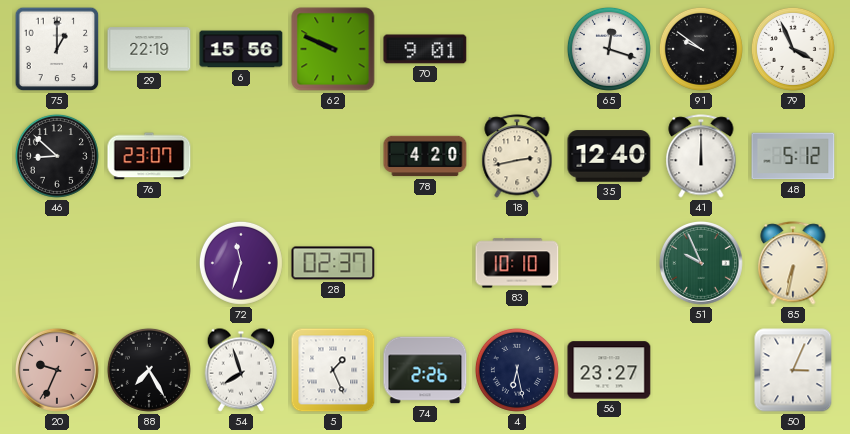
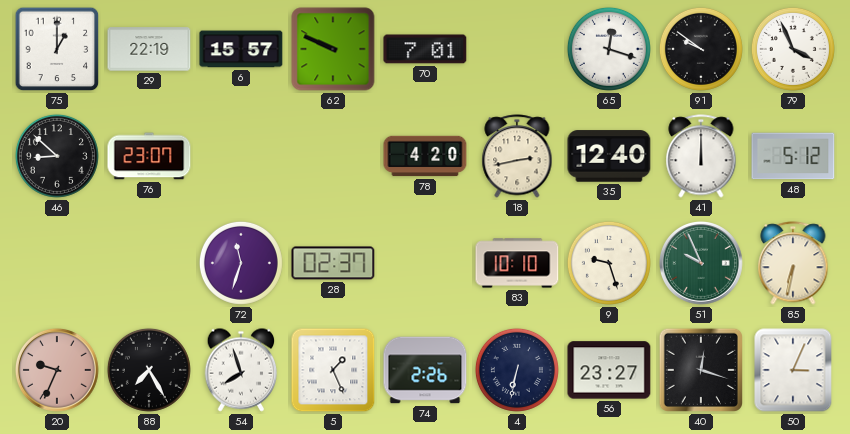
6: 15:56 -> 15:57
70: 9:01 -> 7:01
9: none -> 9:27
4: 6:28 -> 6:32
40: none -> 12:18
